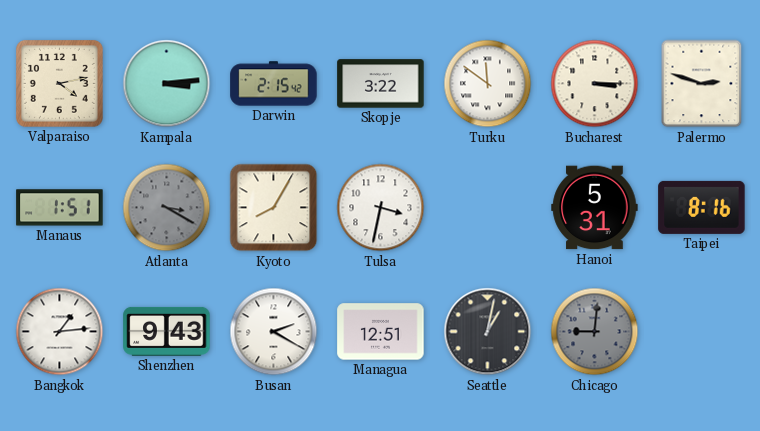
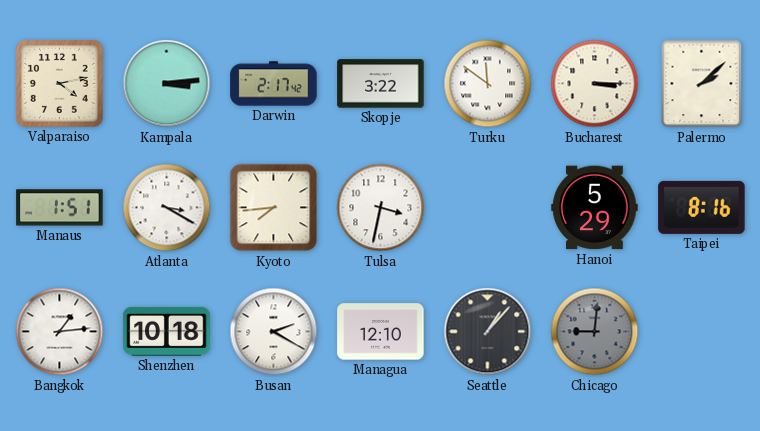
Darwin: 2:15 -> 2:17
Palermo: 2:48 -> 2:08
Atlanta dial: grey -> white
Kyoto: 8:05 -> 7:44
Hanoi: 5:31 -> 5:29
Shenzhen: 9:43 -> 10:18
Managua: 12:51 -> 12:10
Seattle: 1:02 -> 1:07
